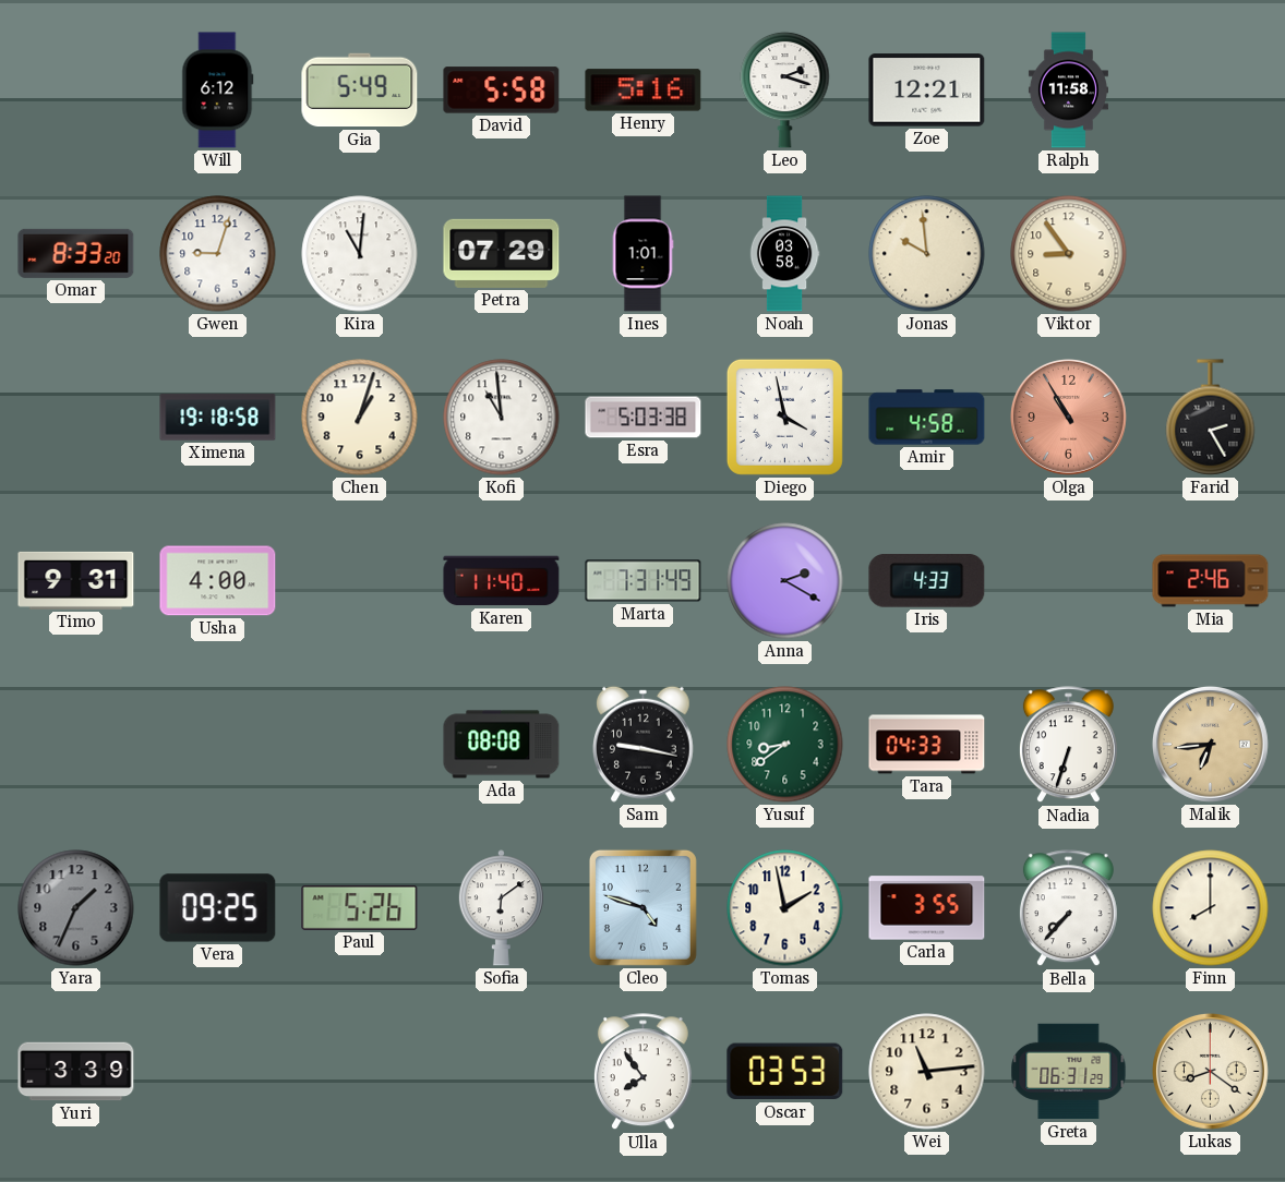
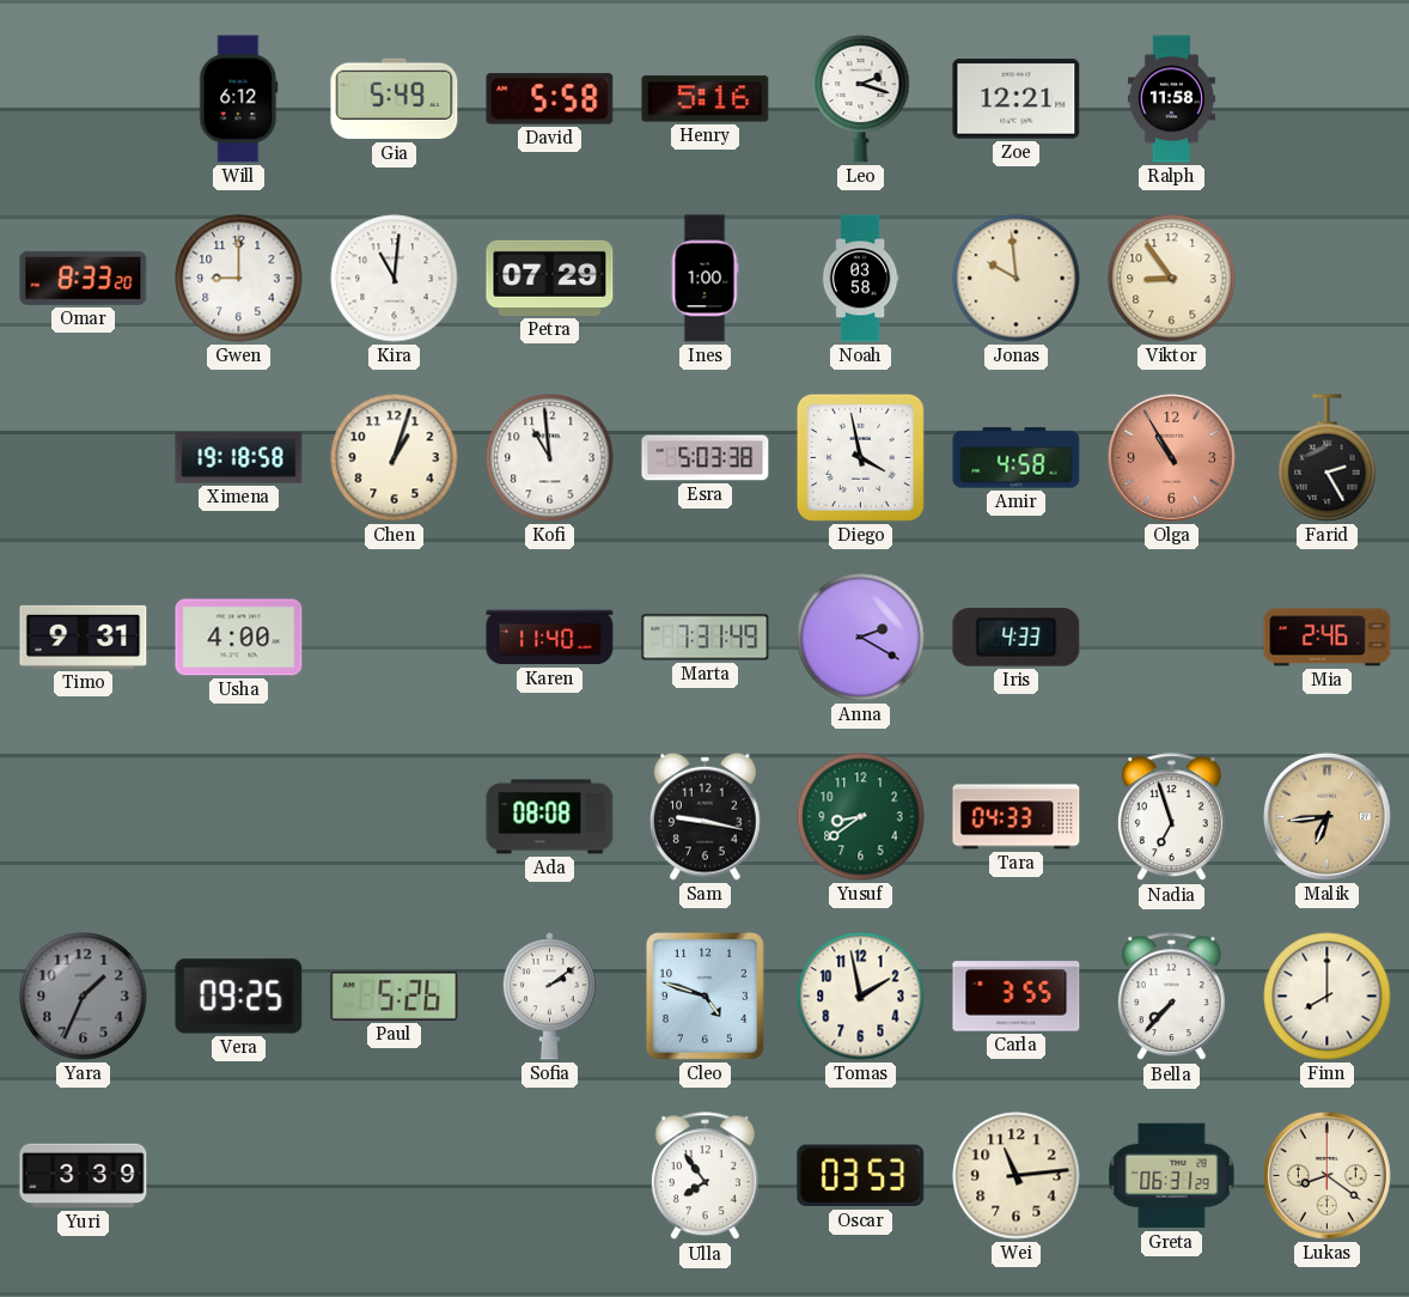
Gwen: 9:03 -> 9:00
Ines: 1:01 -> 1:00
Nadia: 6:33 -> 6:57
Sofia: 6:09 -> 2:09
